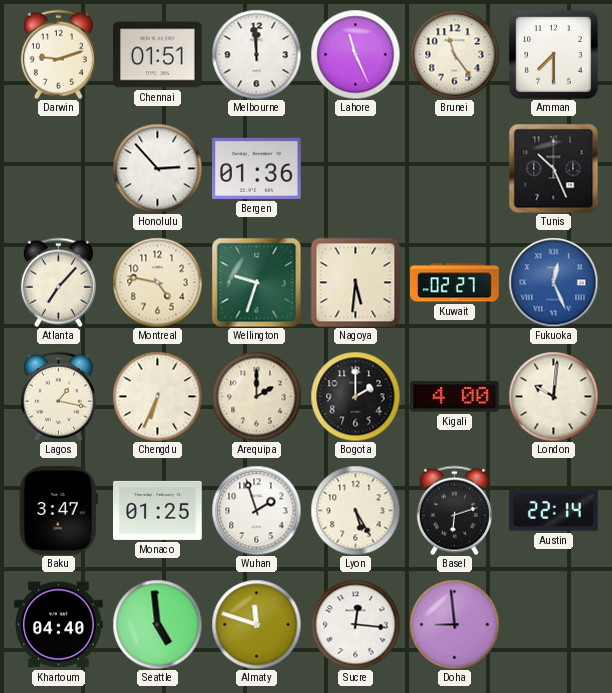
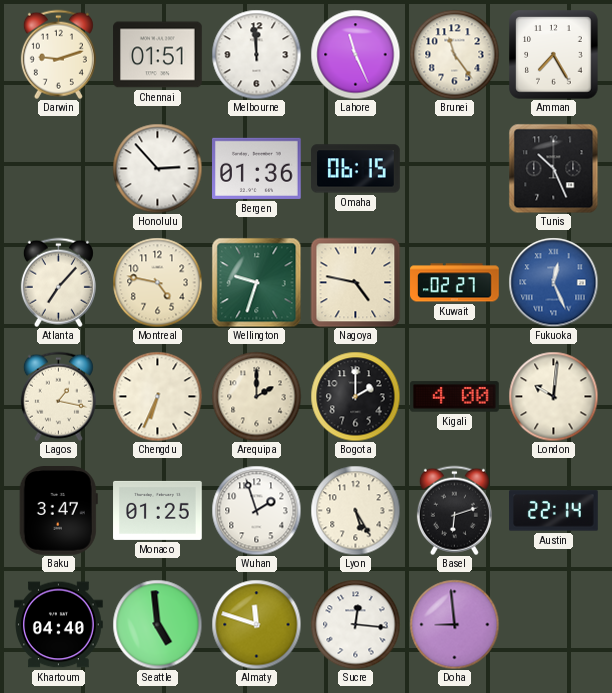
Amman: 7:30 -> 7:25
Omaha: none -> 06:15
Nagoya: 5:31 -> 4:47
